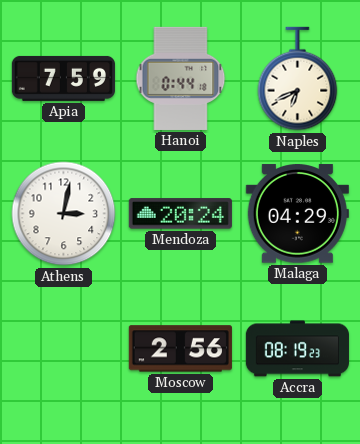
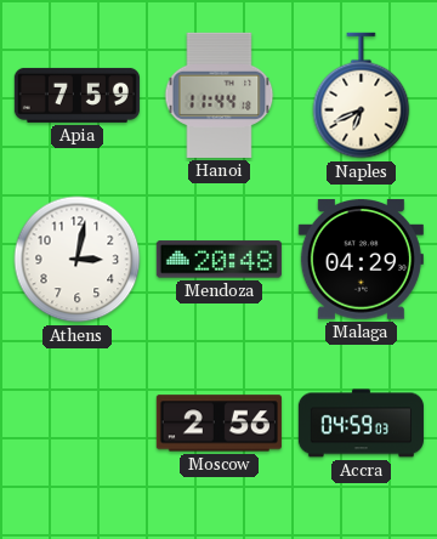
Hanoi: 0:44 -> 11:44
Mendoza: 20:24 -> 20:48
Accra: 08:19 -> 04:59
